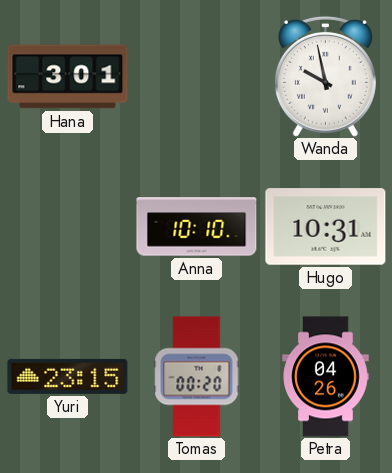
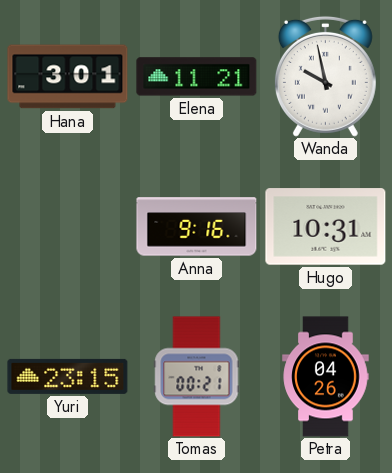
Elena: none -> 11:21
Anna: 10:10 -> 9:16
Tomas: 00:20 -> 00:21
